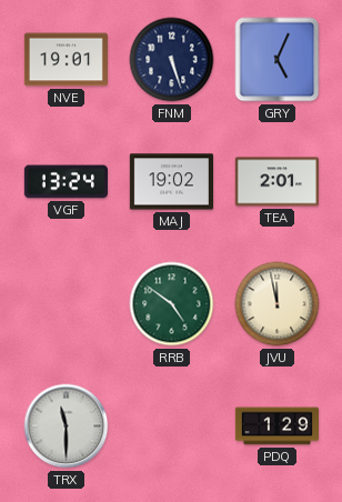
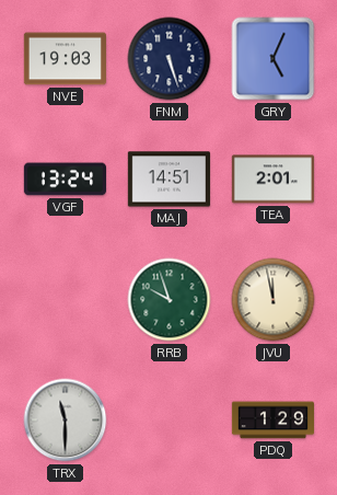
NVE: 19:01 -> 19:03
MAJ: 19:02 -> 14:51
RRB: 4:51 -> 9:57
